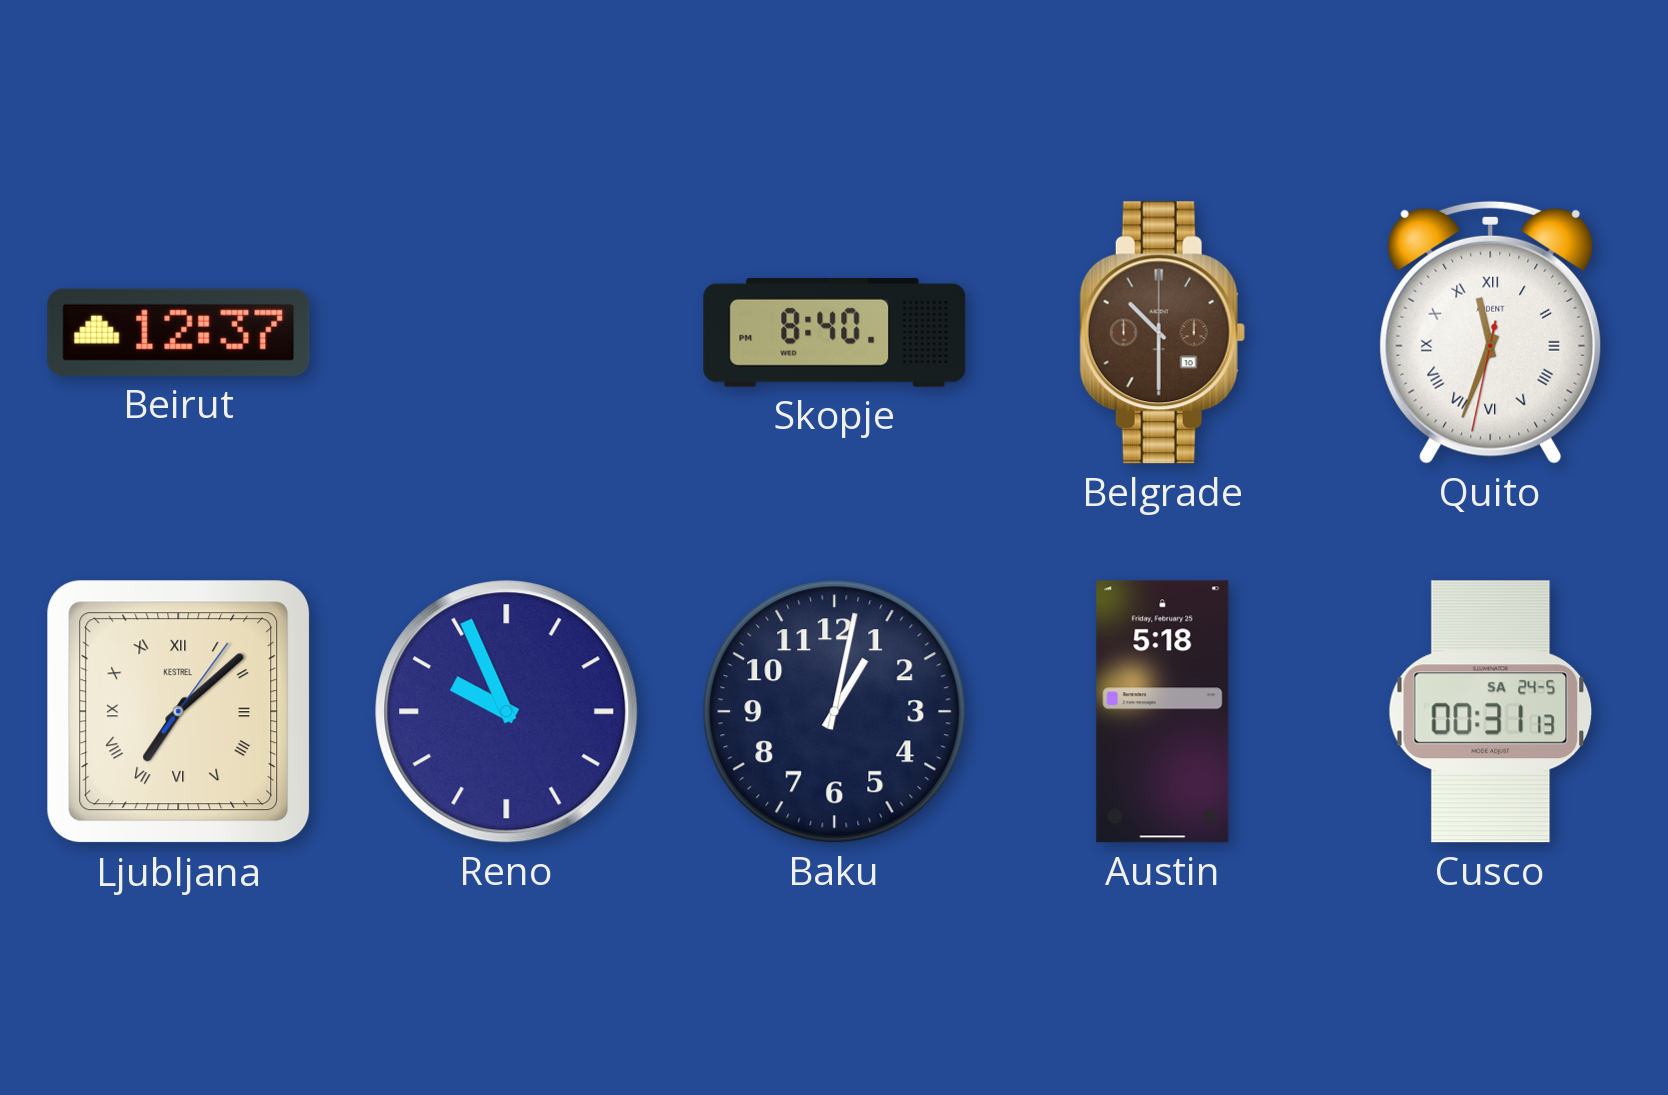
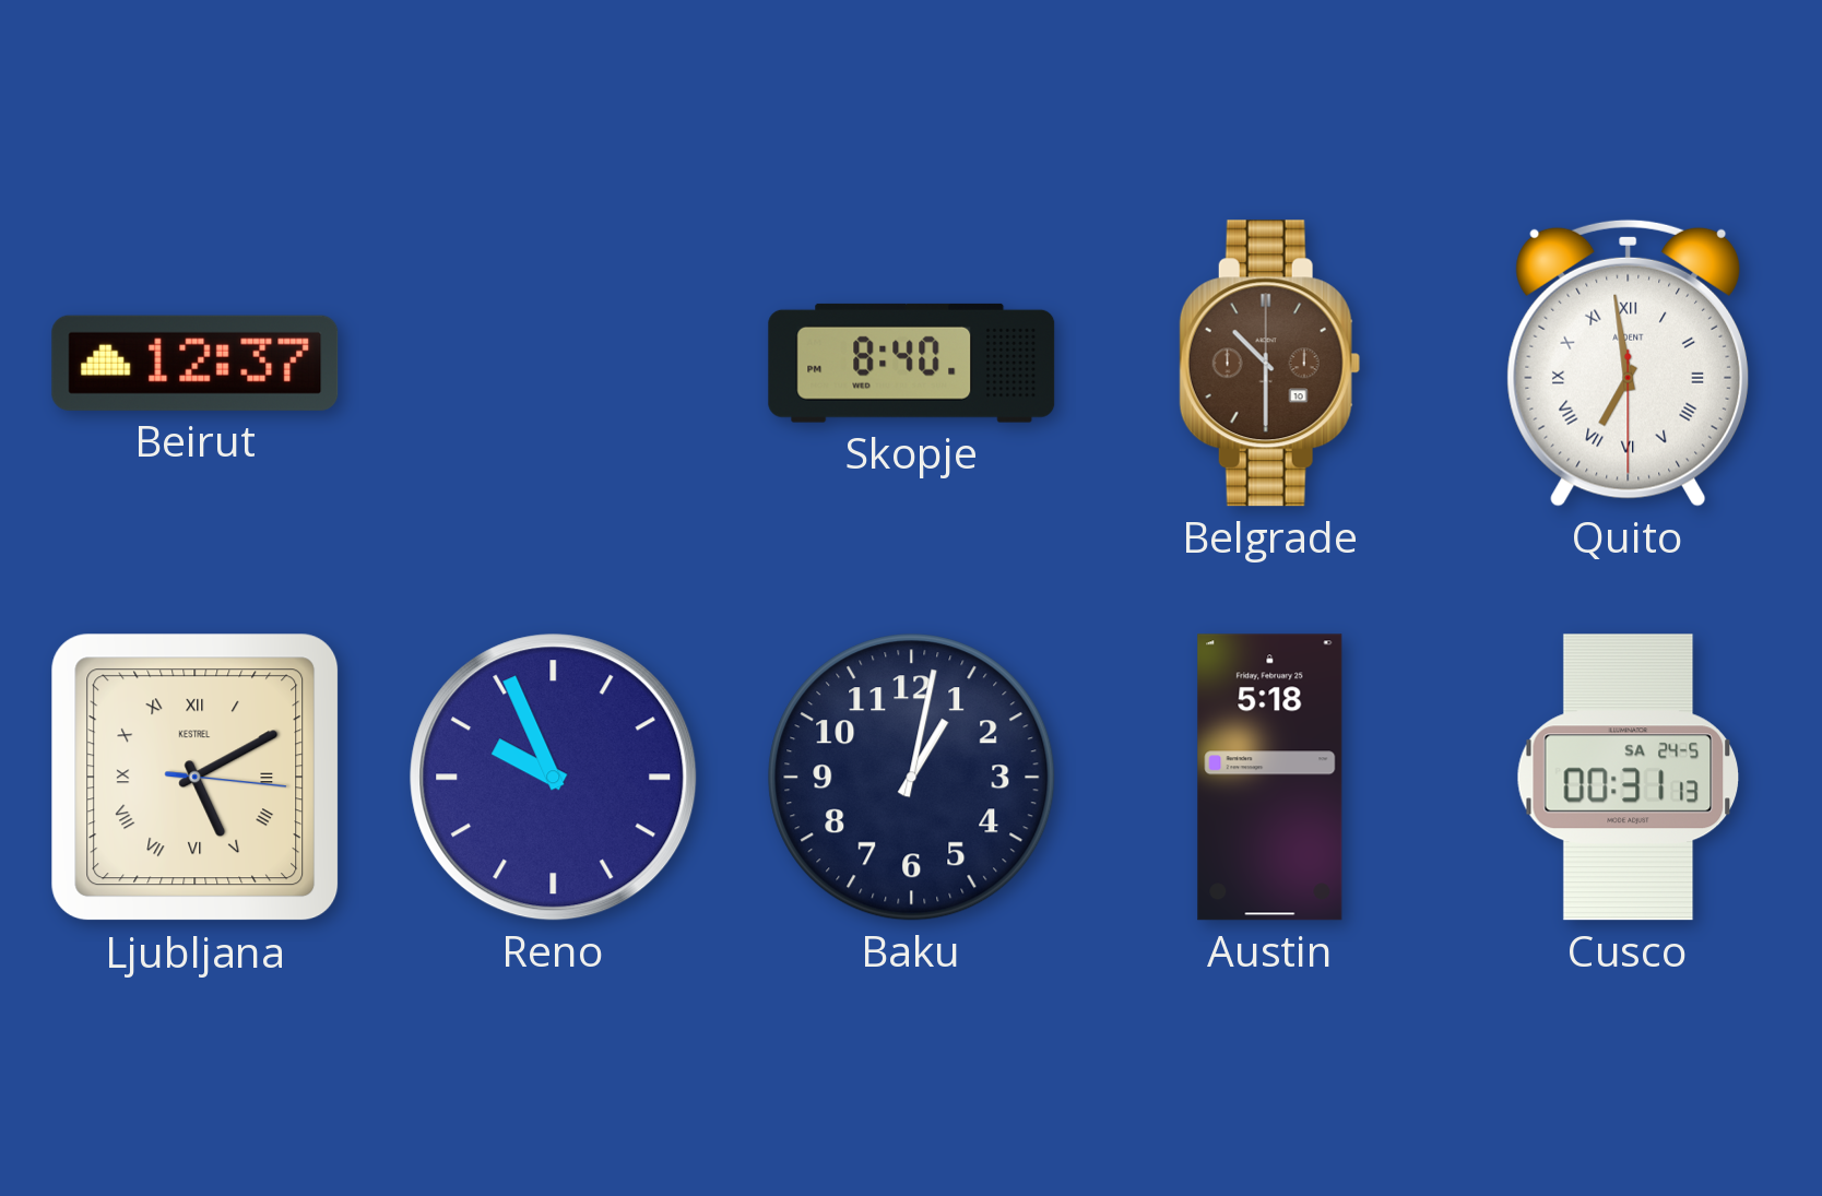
Quito: 11:33 -> 6:58
Ljubljana: 7:08 -> 5:10
